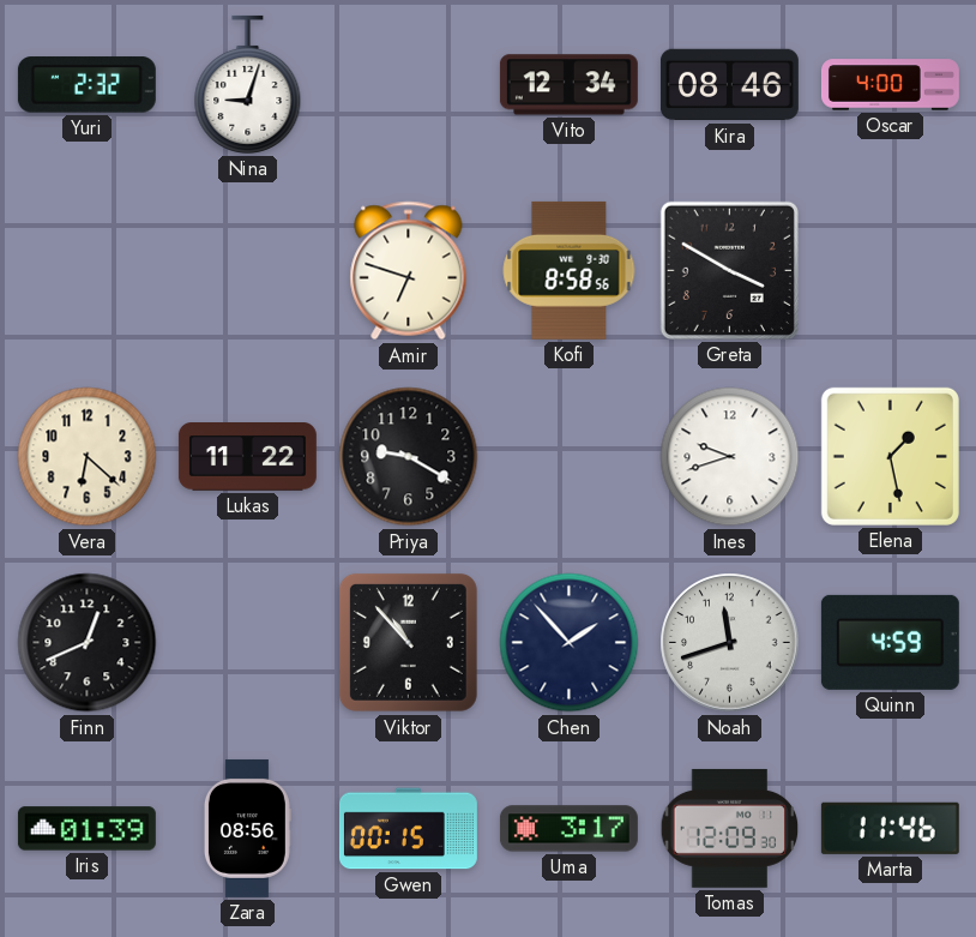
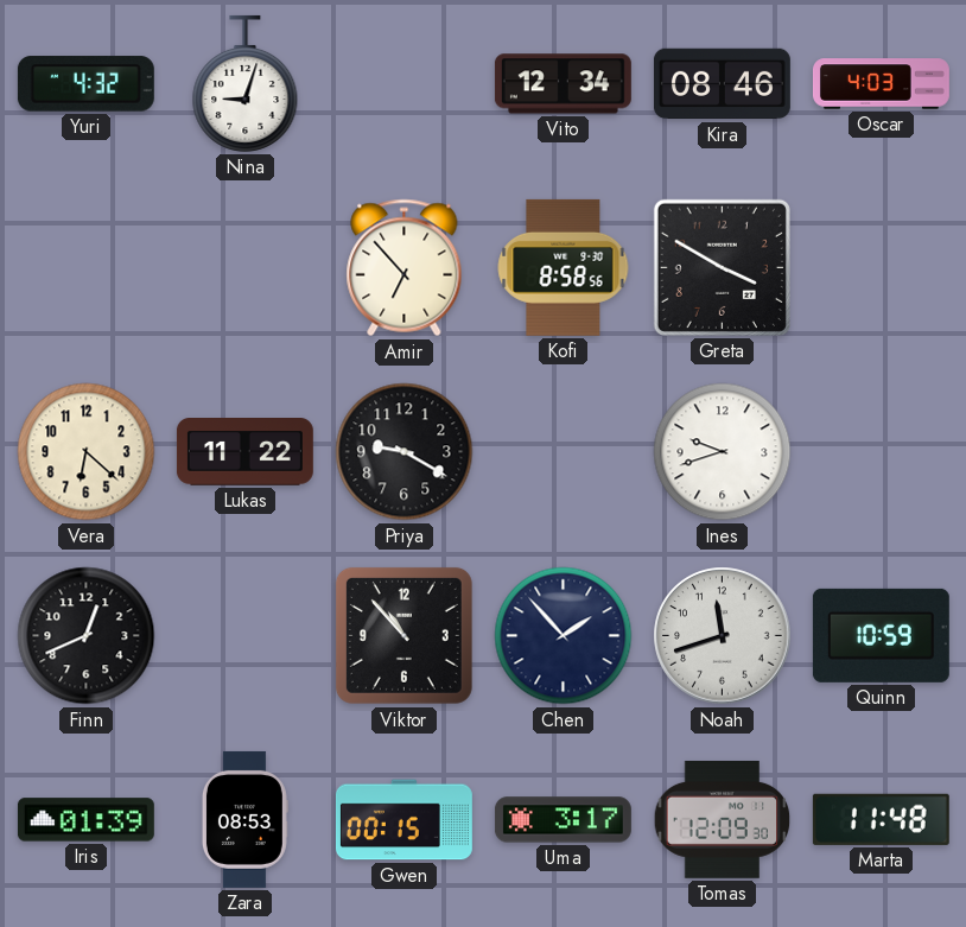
Yuri: 2:32 -> 4:32
Oscar: 4:00 -> 4:03
Amir: 6:48 -> 6:53
Elena: 1:28 -> none
Quinn: 4:59 -> 10:59
Zara: 08:56 -> 08:53
Marta: 11:46 -> 11:48
